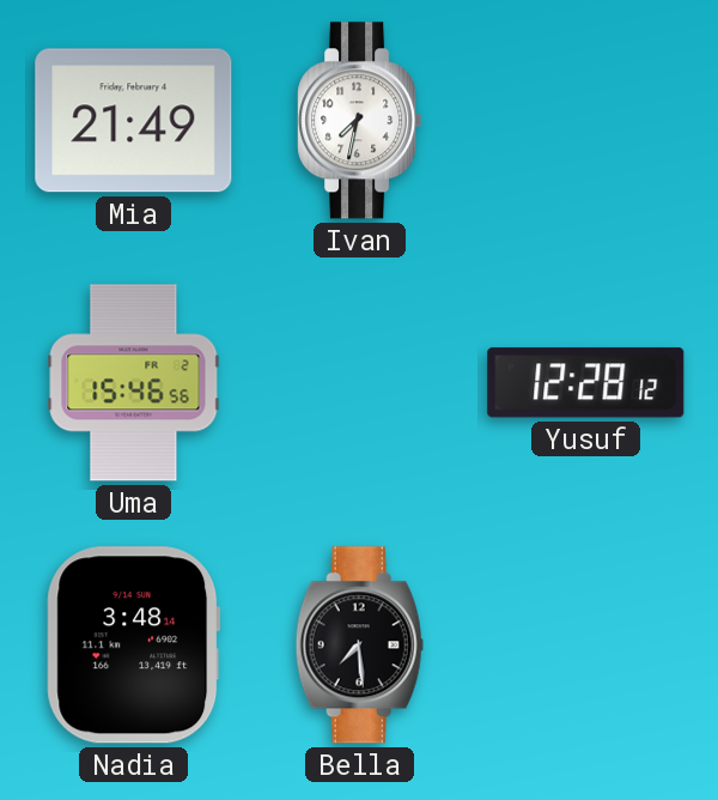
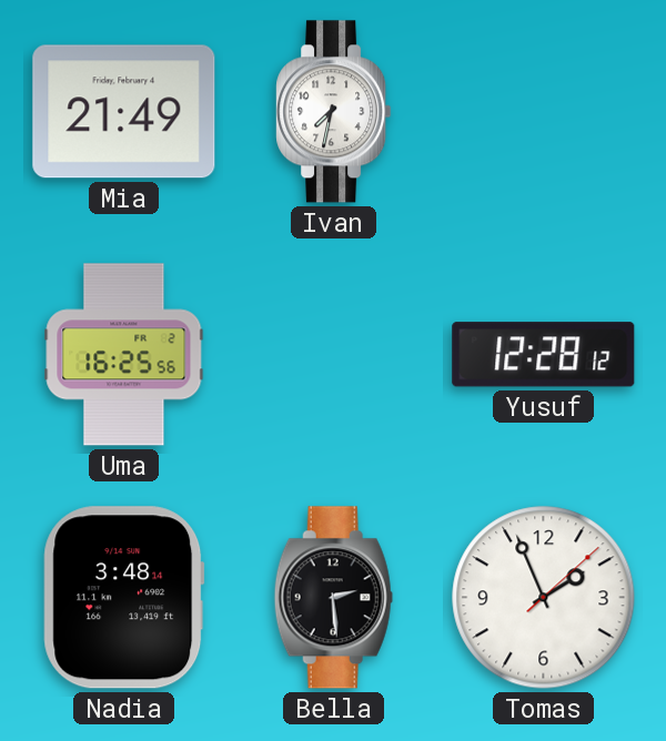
Uma: 15:46 -> 16:25
Bella: 7:29 -> 2:29
Tomas: none -> 1:56
